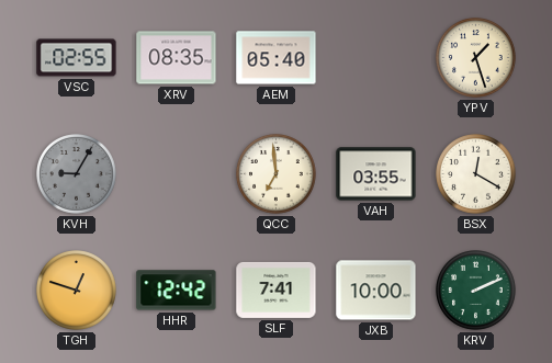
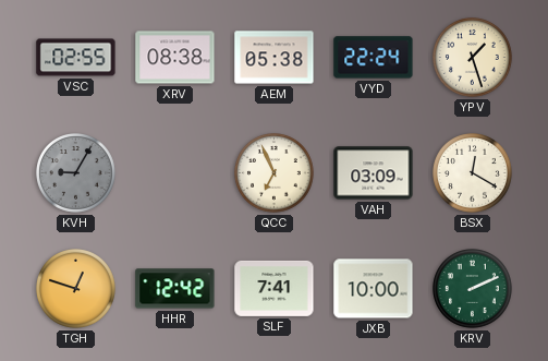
XRV: 08:35 -> 08:38
AEM: 05:40 -> 05:38
VYD: none -> 22:24
QCC: 6:59 -> 6:56
VAH: 03:55 -> 03:09
